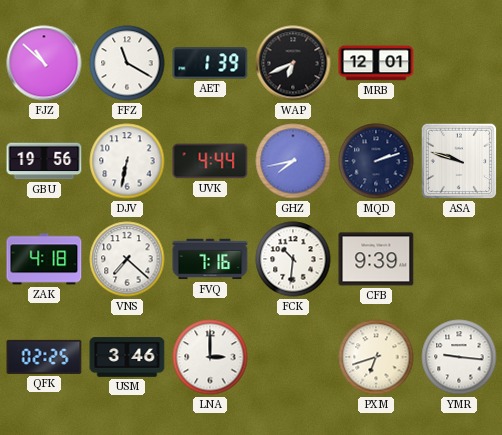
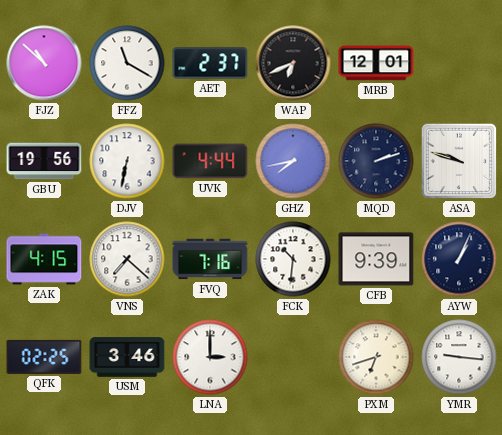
AET: 1:39 -> 2:37
ZAK: 4:18 -> 4:15
AYW: none -> 1:04
